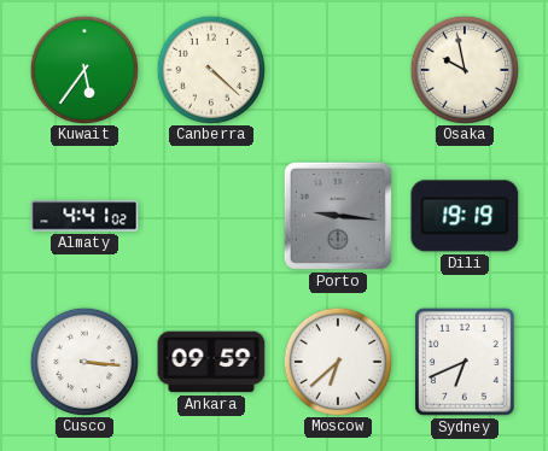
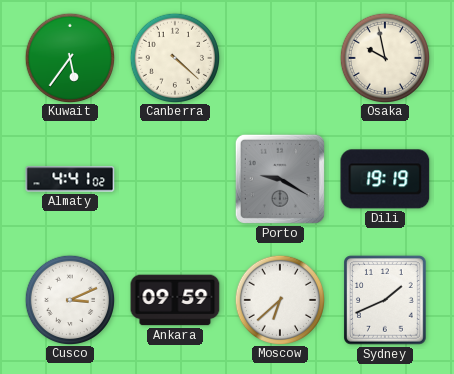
Porto: 9:16 -> 9:20
Cusco: 3:16 -> 3:11
Sydney: 6:41 -> 1:41
